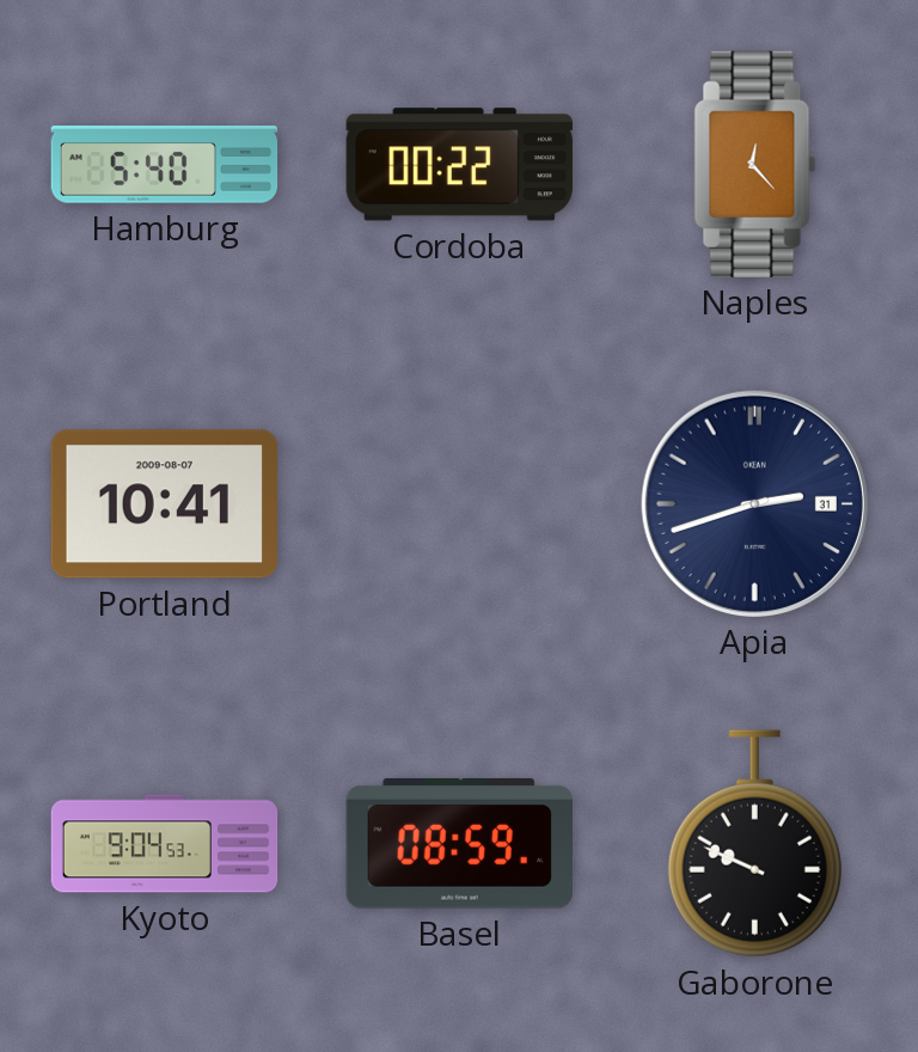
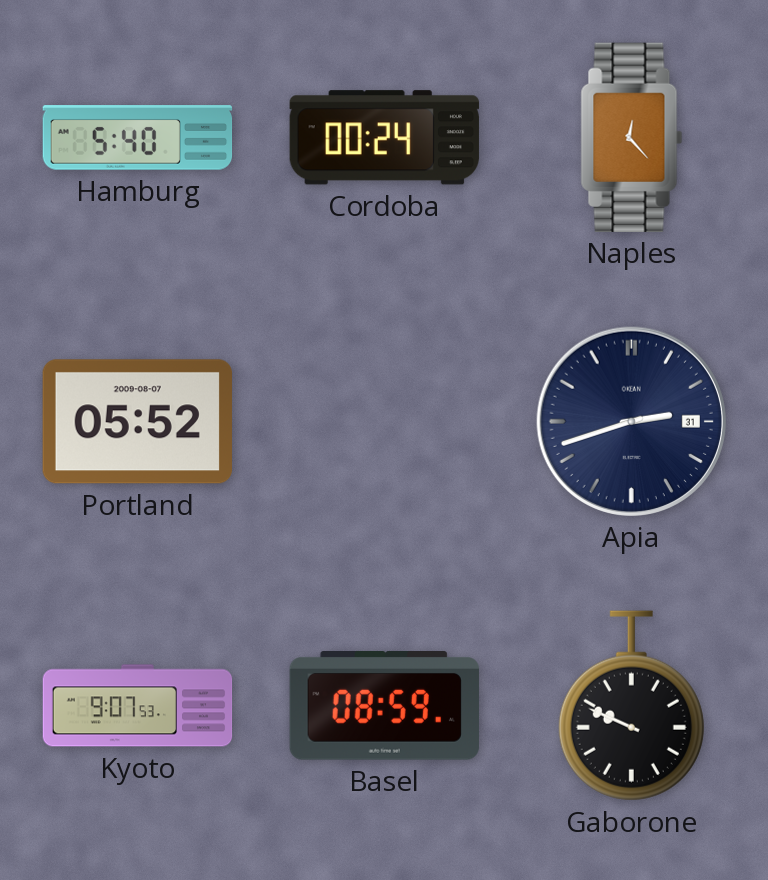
Cordoba: 00:22 -> 00:24
Portland: 10:41 -> 05:52
Kyoto: 9:04 -> 9:07
